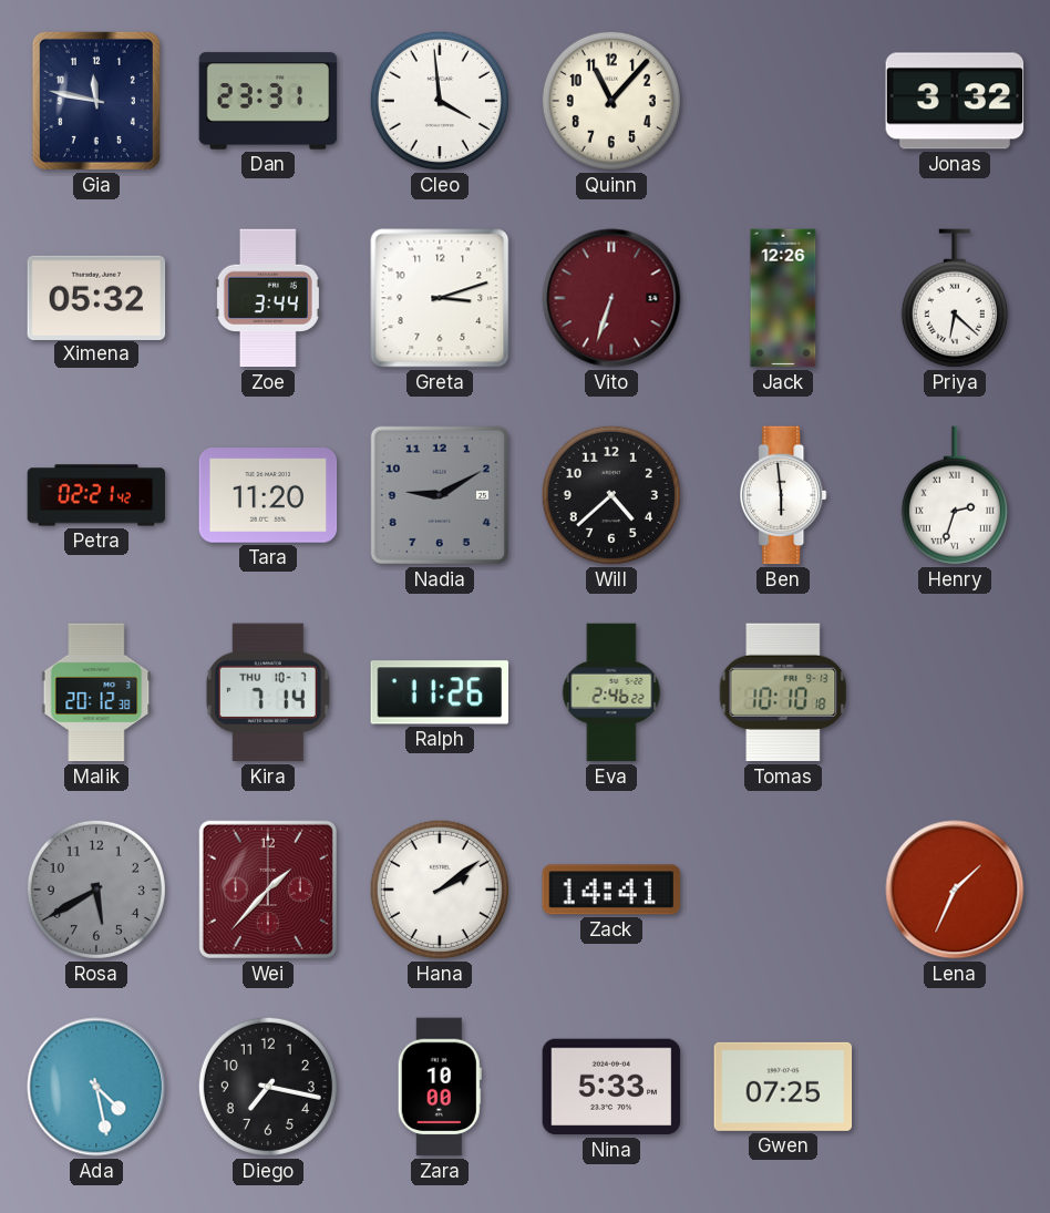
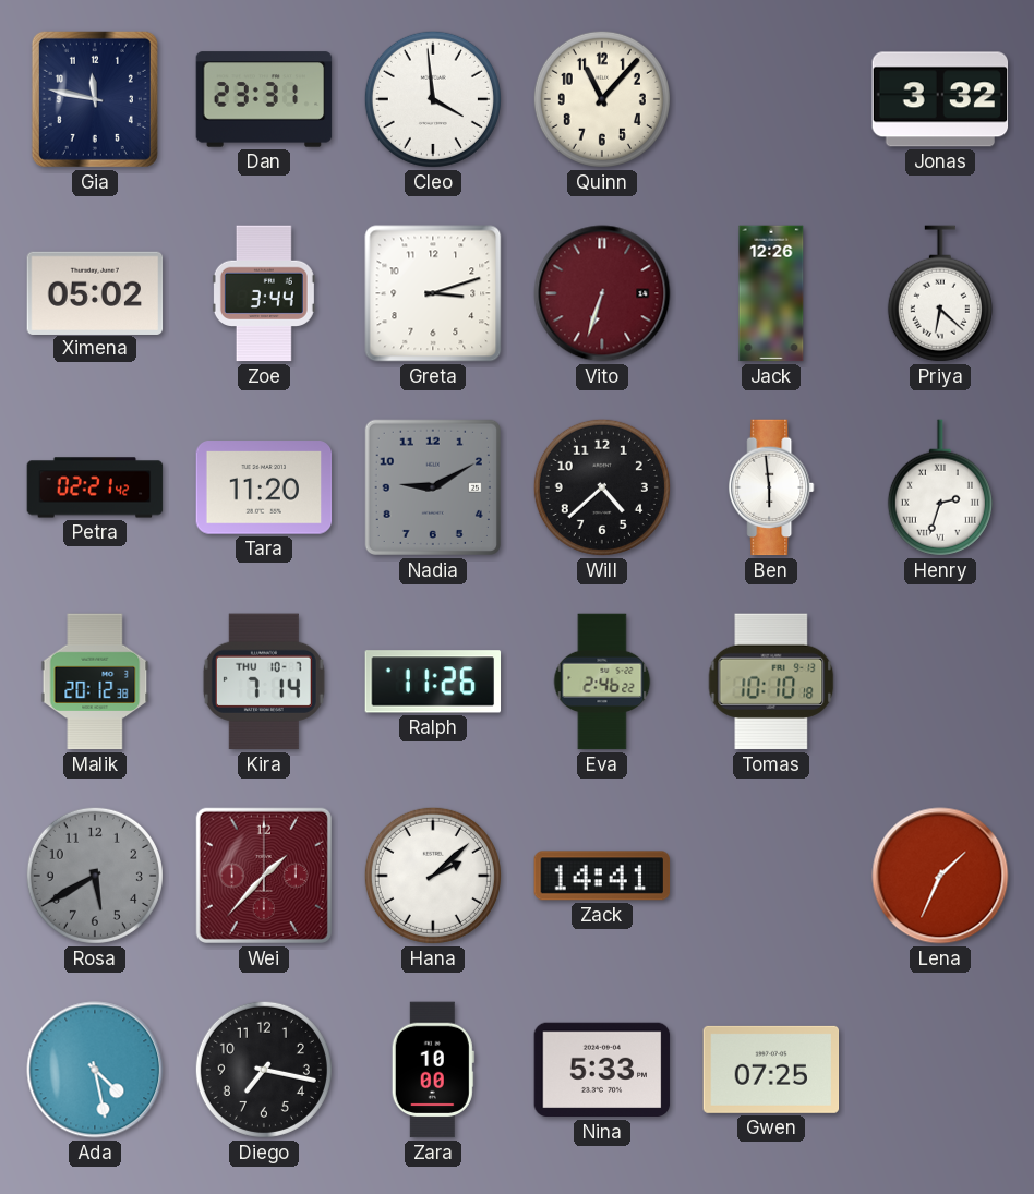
Ximena: 05:32 -> 05:02
Hana: 2:09 -> 2:08
